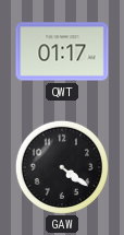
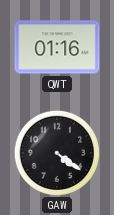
QWT: 01:17 -> 01:16
